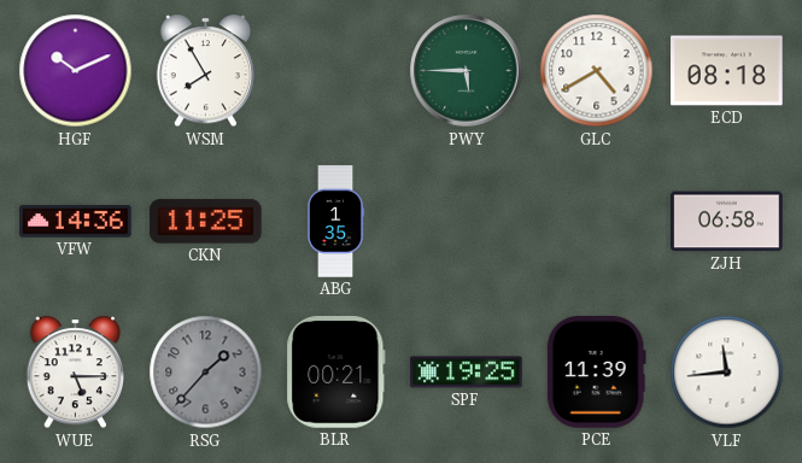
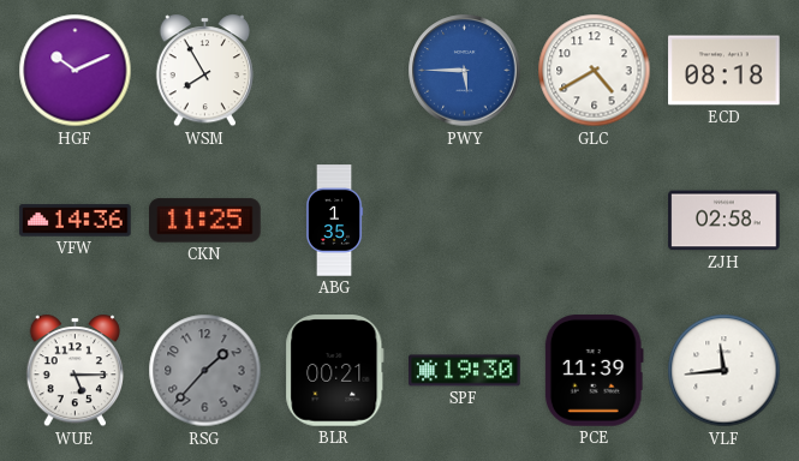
PWY dial: green -> blue
ZJH: 06:58 -> 02:58
SPF: 19:25 -> 19:30
